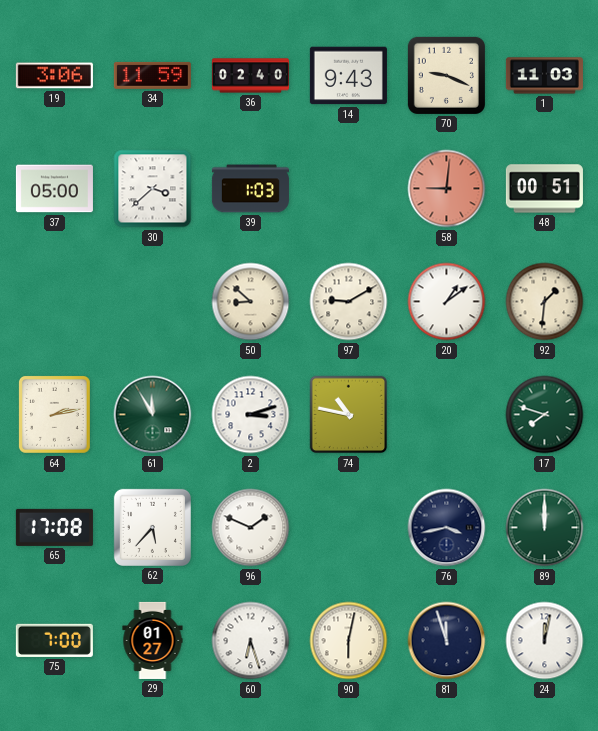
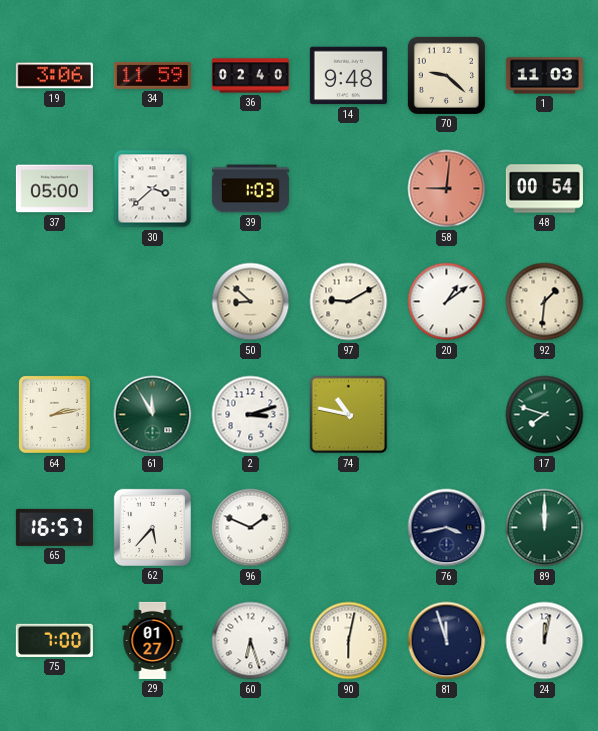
14: 9:43 -> 9:48
70: 9:19 -> 9:22
48: 00:51 -> 00:54
65: 17:08 -> 16:57
